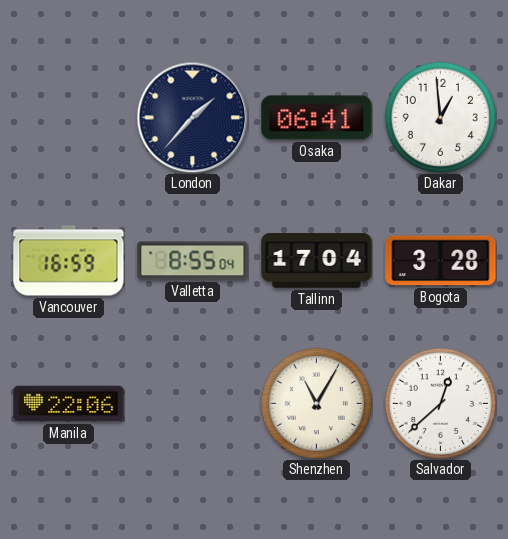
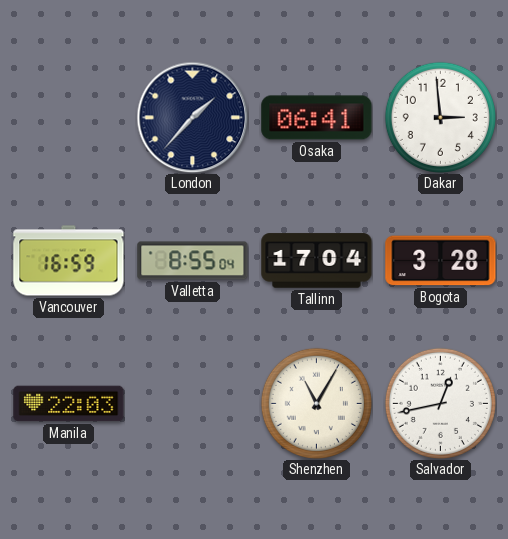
Dakar: 12:59 -> 2:59
Manila: 22:06 -> 22:03
Salvador: 12:38 -> 12:43
